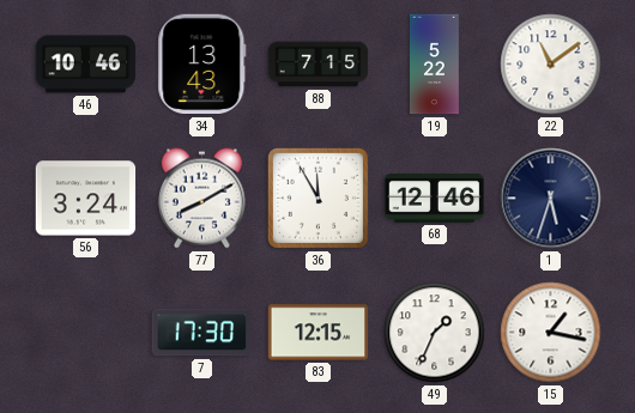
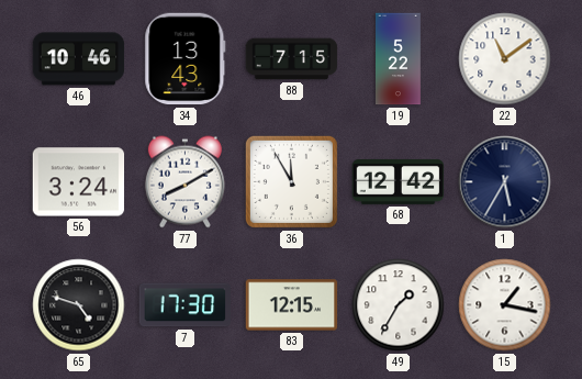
68: 12:46 -> 12:42
1: 5:33 -> 5:35
65: none -> 4:48
49: 1:34 -> 1:35
